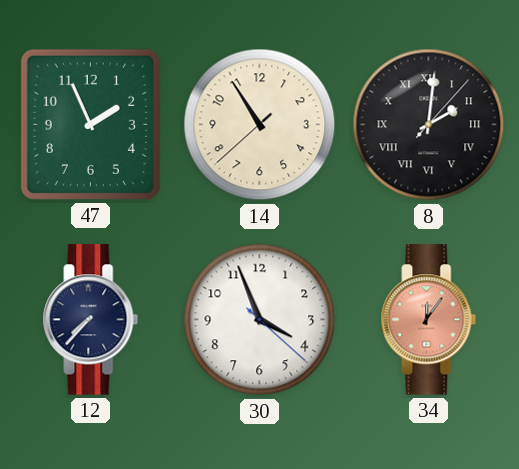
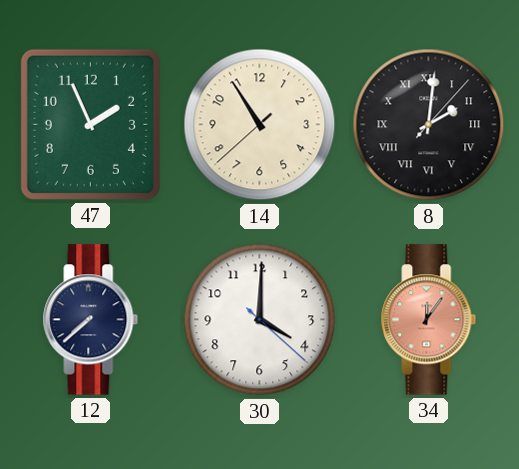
12: 7:37 -> 7:38
30: 3:56 -> 4:00
